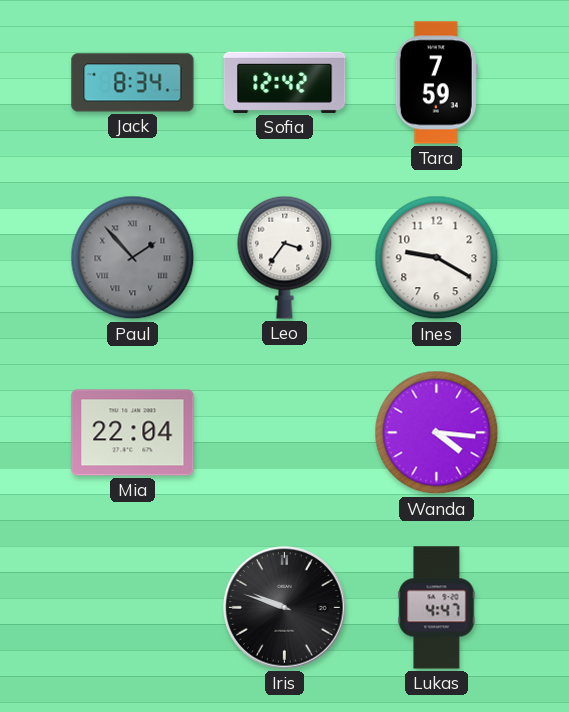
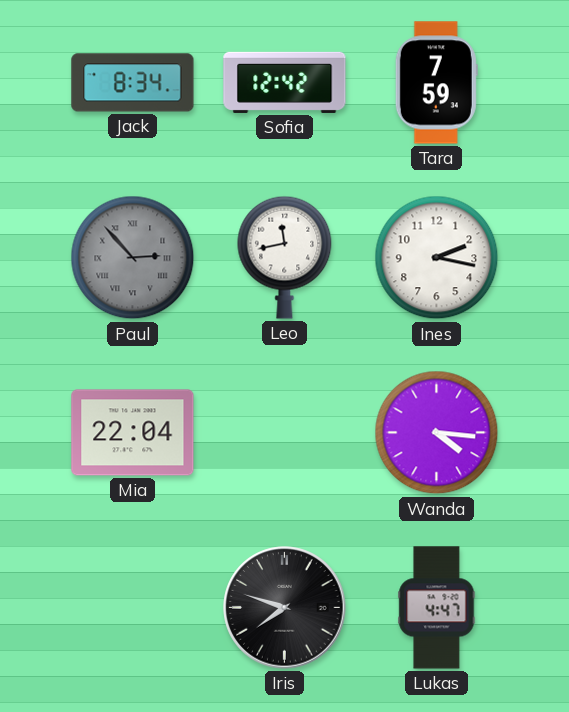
Paul: 1:53 -> 2:53
Leo: 3:36 -> 11:43
Ines: 9:20 -> 2:17
Iris: 9:48 -> 7:48
